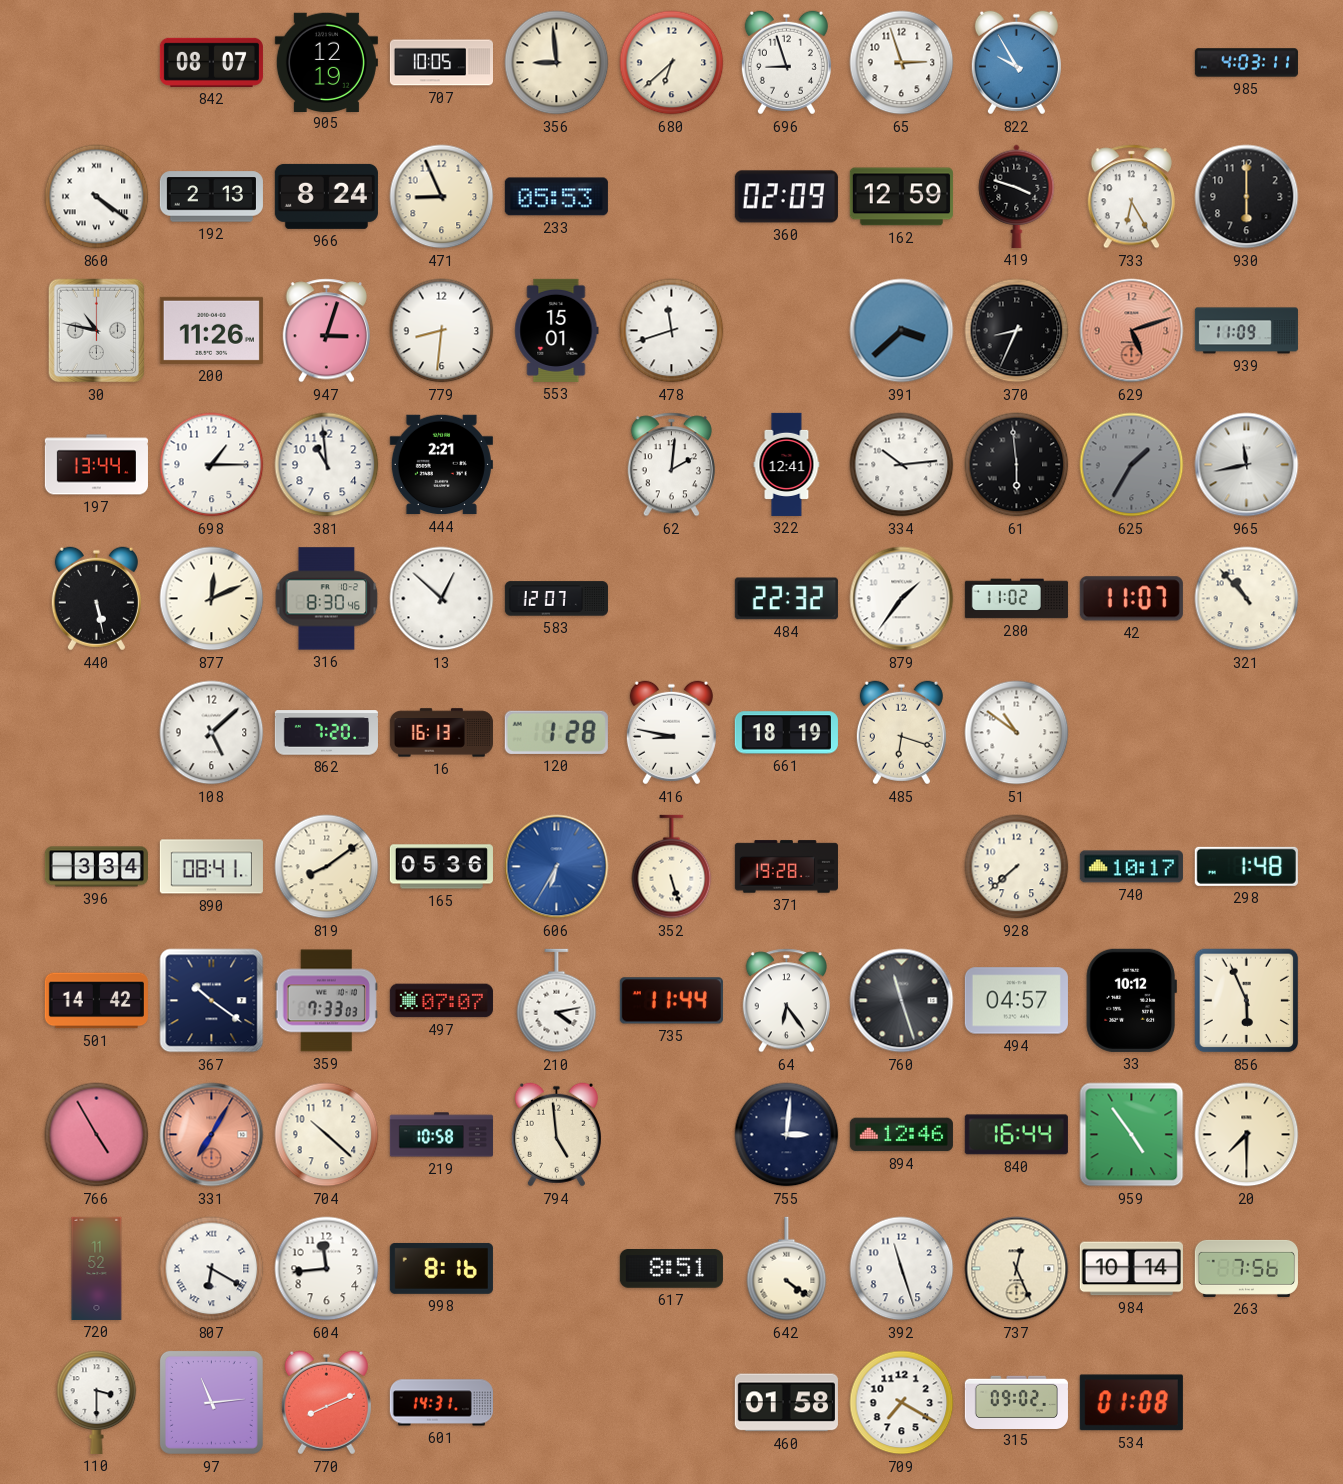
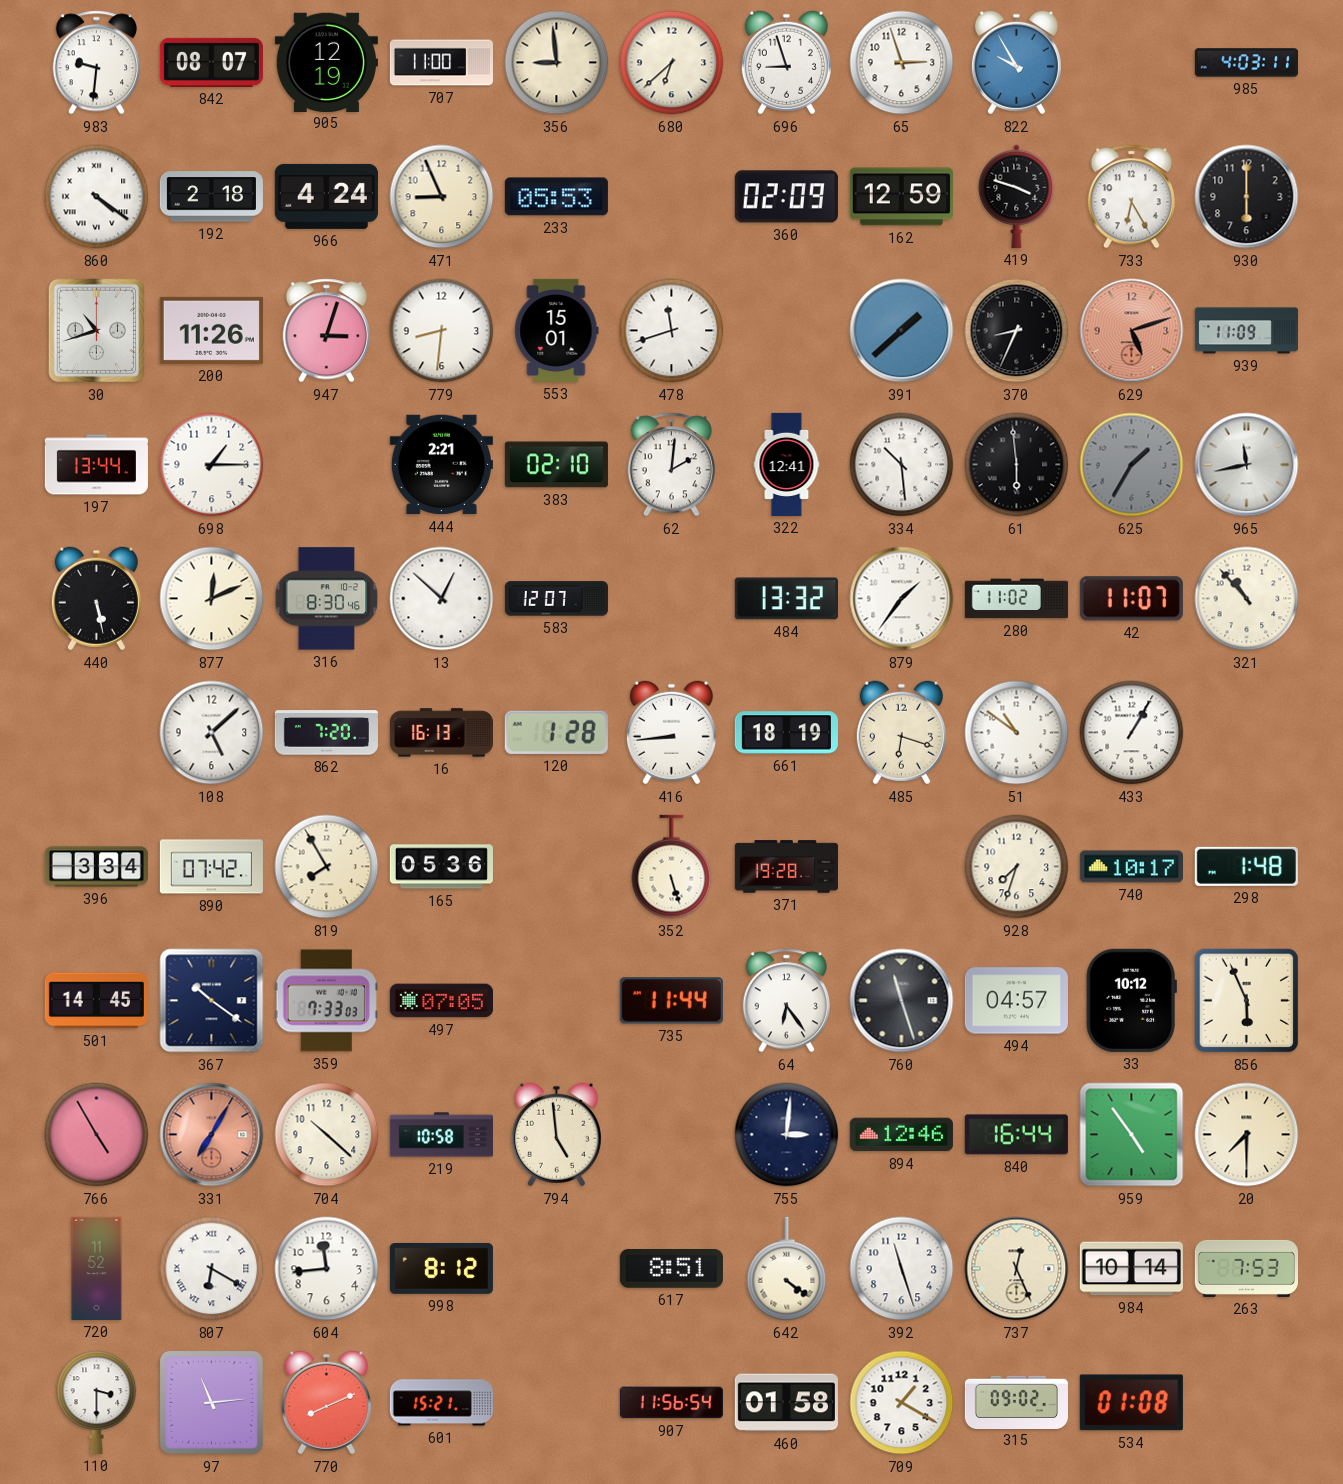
983: none -> 9:31
707: 10:05 -> 11:00
192: 2:13 -> 2:18
966: 8:24 -> 4:24
30: 10:47 -> 10:42
391: 3:38 -> 1:38
381: 10:59 -> none
383: none -> 02:10
334: 10:14 -> 10:29
484: 22:32 -> 13:32
416: 8:47 -> 8:44
433: none -> 1:05
890: 08:41 -> 07:42
819: 8:09 -> 7:55
606: 6:35 -> none
928: 7:38 -> 7:33
501: 14:42 -> 14:45
497: 07:07 -> 07:05
210: 4:13 -> none
998: 8:16 -> 8:12
263: 7:56 -> 7:53
601: 14:31 -> 15:21
907: none -> 11:56
709: 7:20 -> 1:20
